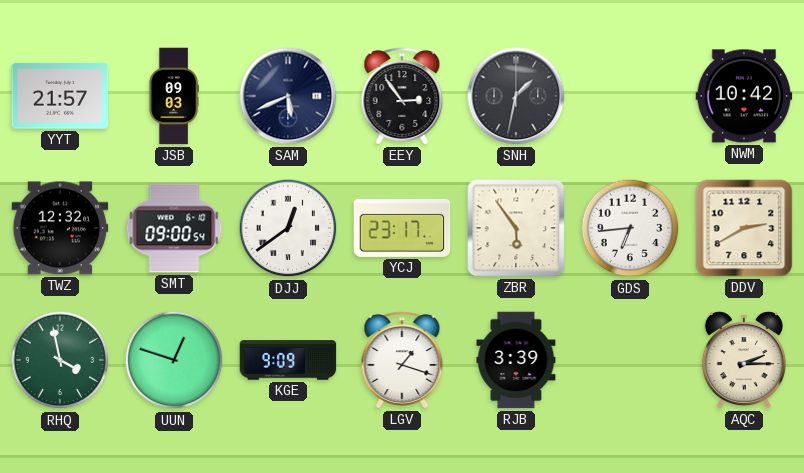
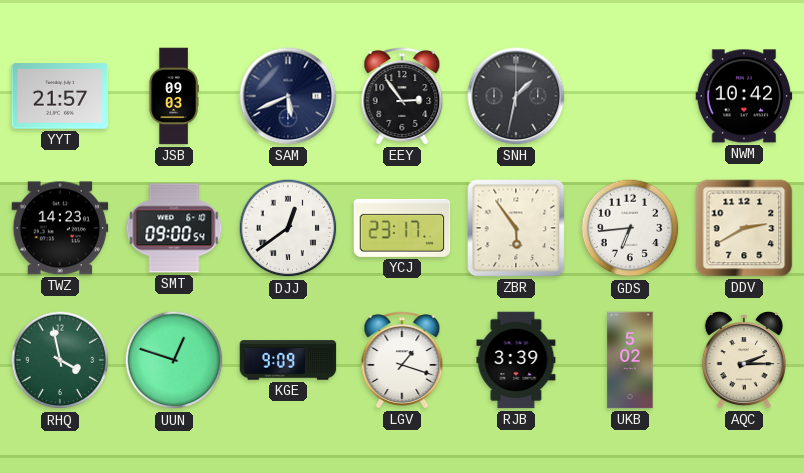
TWZ: 12:32 -> 14:23
UKB: none -> 5:02
